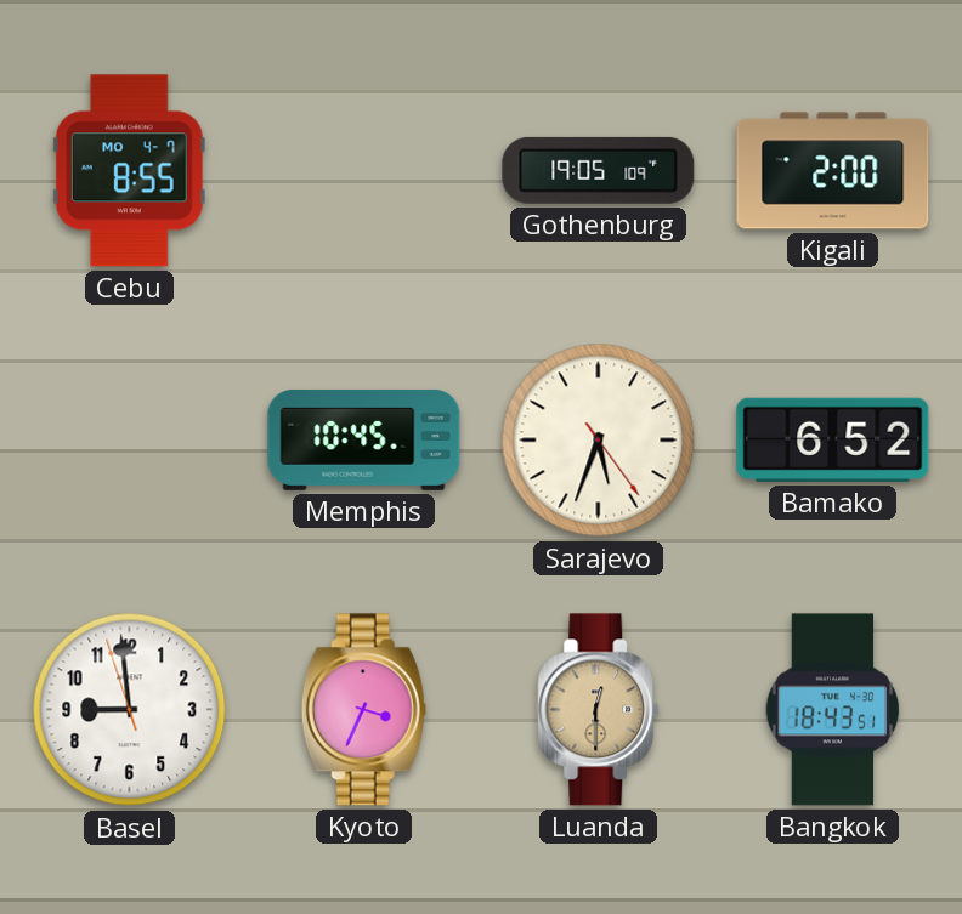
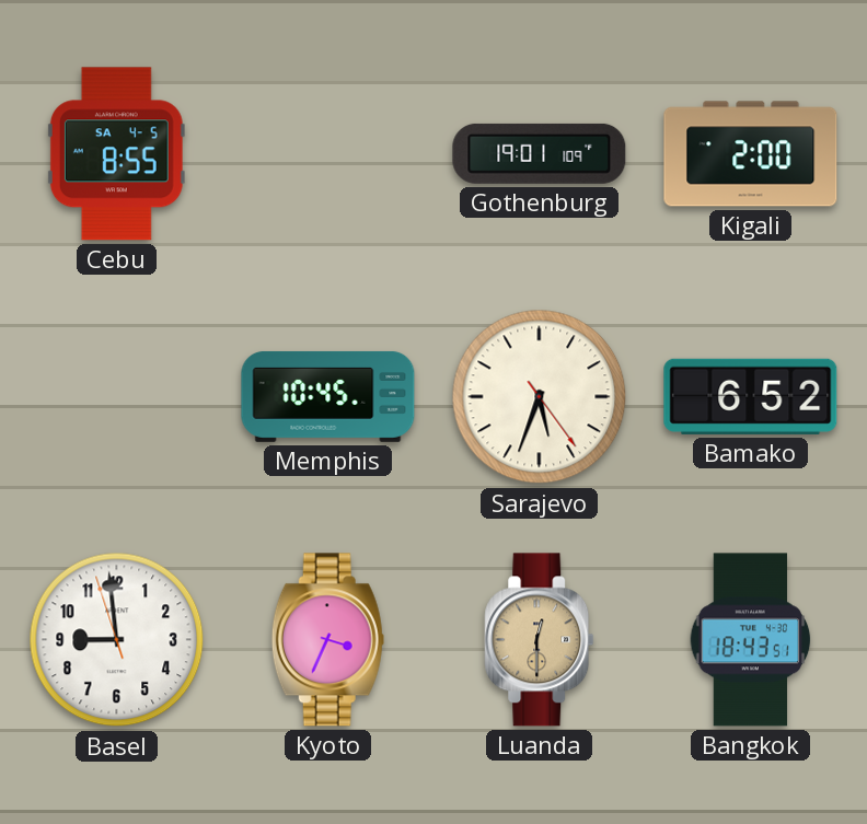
Cebu date: MO 4-7 -> SA 4-5
Gothenburg: 19:05 -> 19:01
